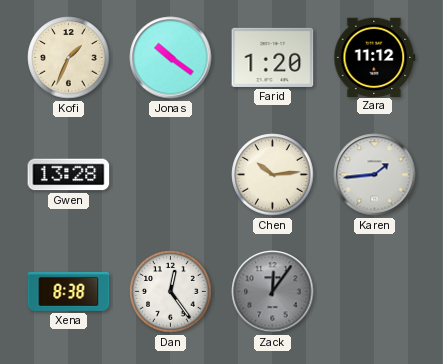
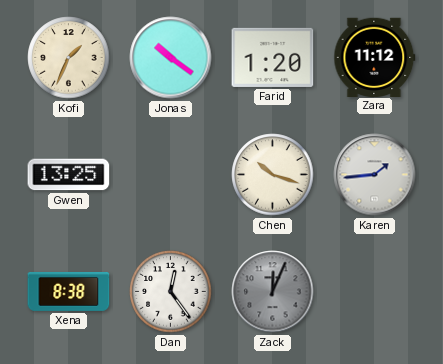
Gwen: 13:28 -> 13:25
Chen: 10:14 -> 10:18
Zack: 12:06 -> 12:04
